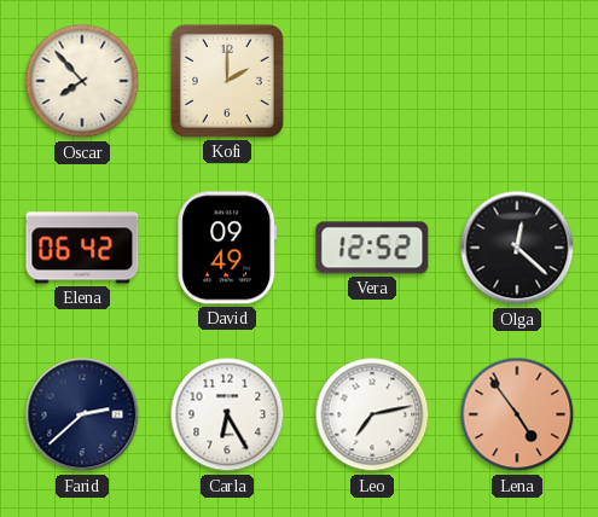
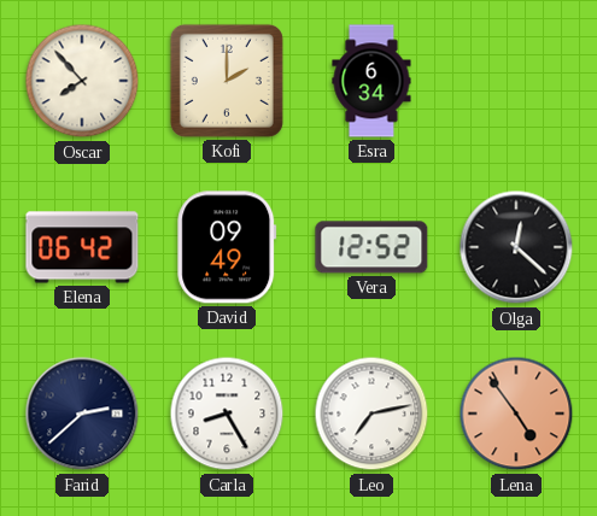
Esra: none -> 6:34
Carla: 6:25 -> 8:25
